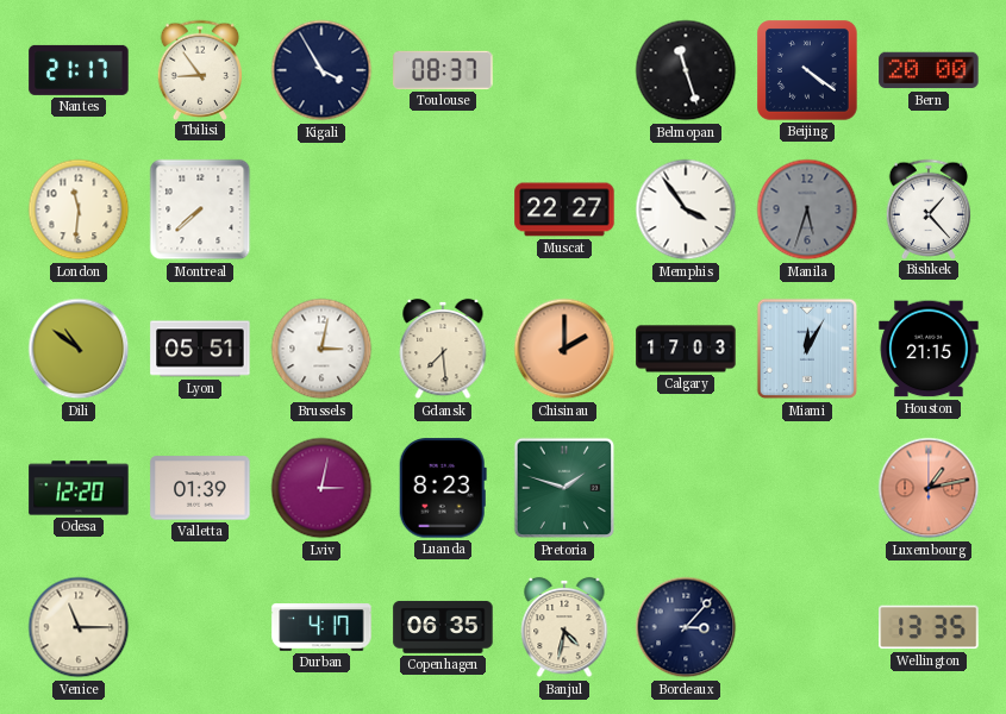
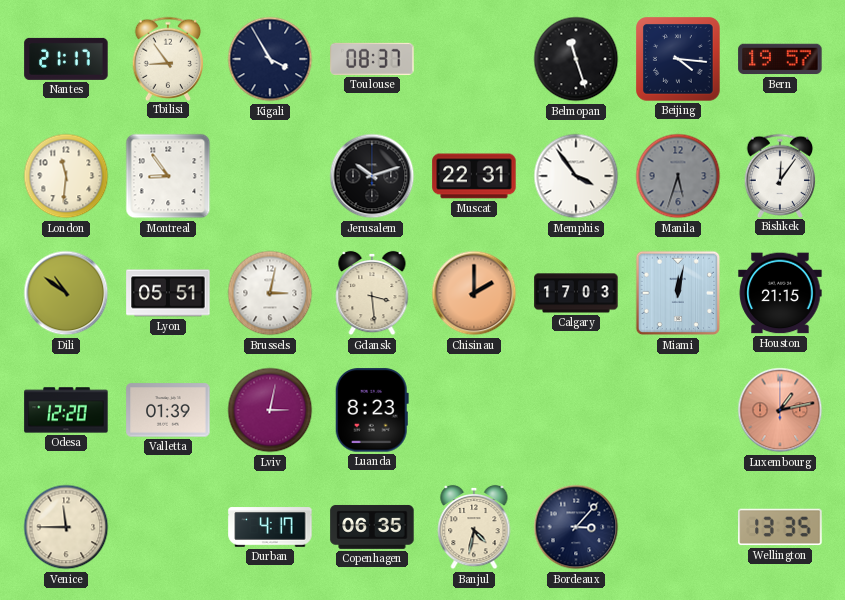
Beijing: 4:21 -> 4:16
Bern: 20:00 -> 19:57
Montreal: 7:38 -> 8:54
Jerusalem: none -> 10:12
Muscat: 22:27 -> 22:31
Bishkek: 1:23 -> 12:06
Gdansk: 7:29 -> 3:29
Miami: 12:05 -> 12:02
Pretoria: 1:48 -> none
Venice: 11:15 -> 11:45
